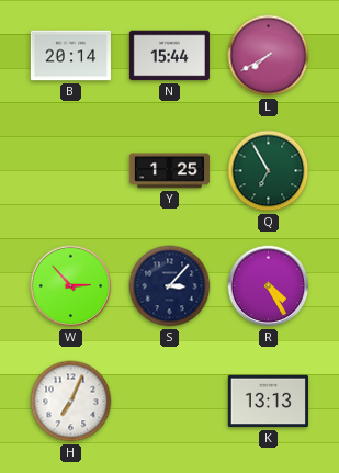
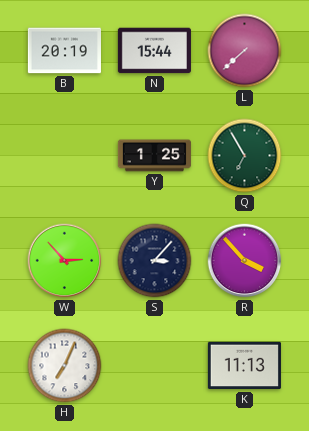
B: 20:14 -> 20:19
L: 7:40 -> 7:38
R: 4:25 -> 3:53
K: 13:13 -> 11:13
